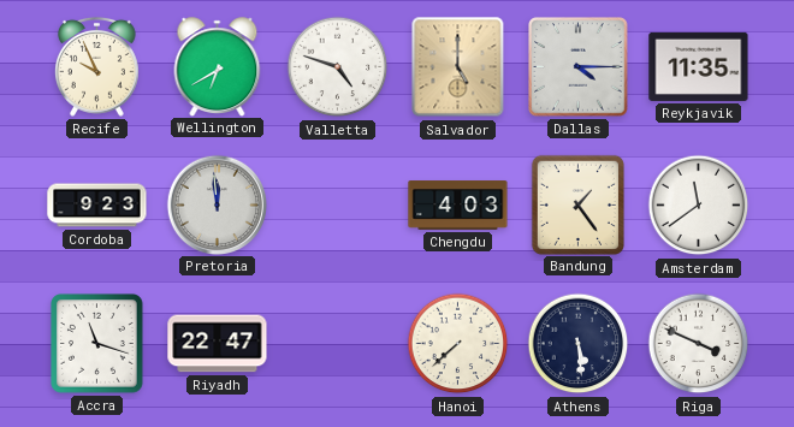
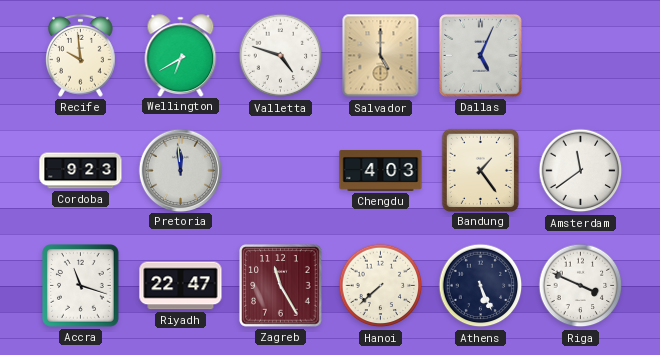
Recife: 9:56 -> 9:59
Dallas: 4:15 -> 5:04
Reykjavik: 11:35 -> none
Zagreb: none -> 11:25
Athens: 5:29 -> 5:26
